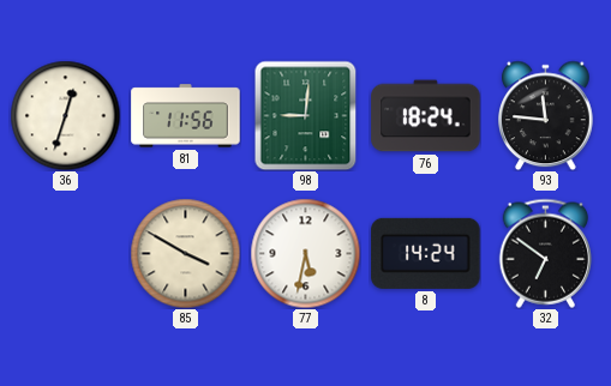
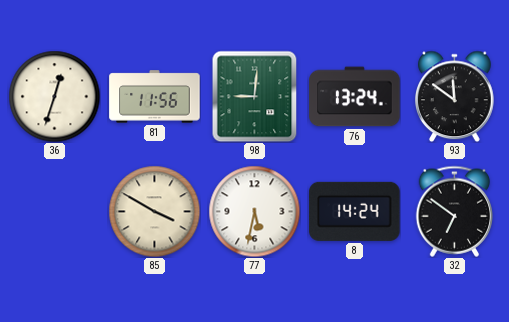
76: 18:24 -> 13:24
93: 11:46 -> 11:51
